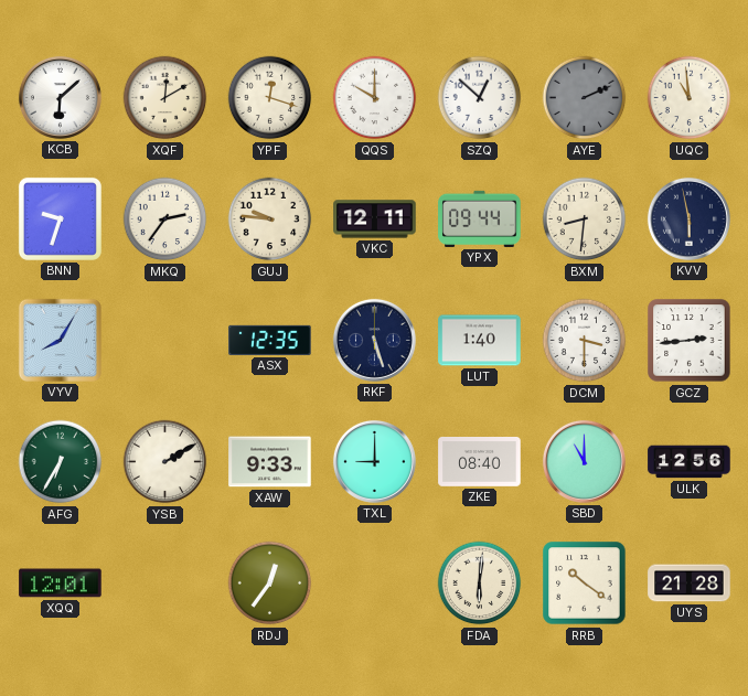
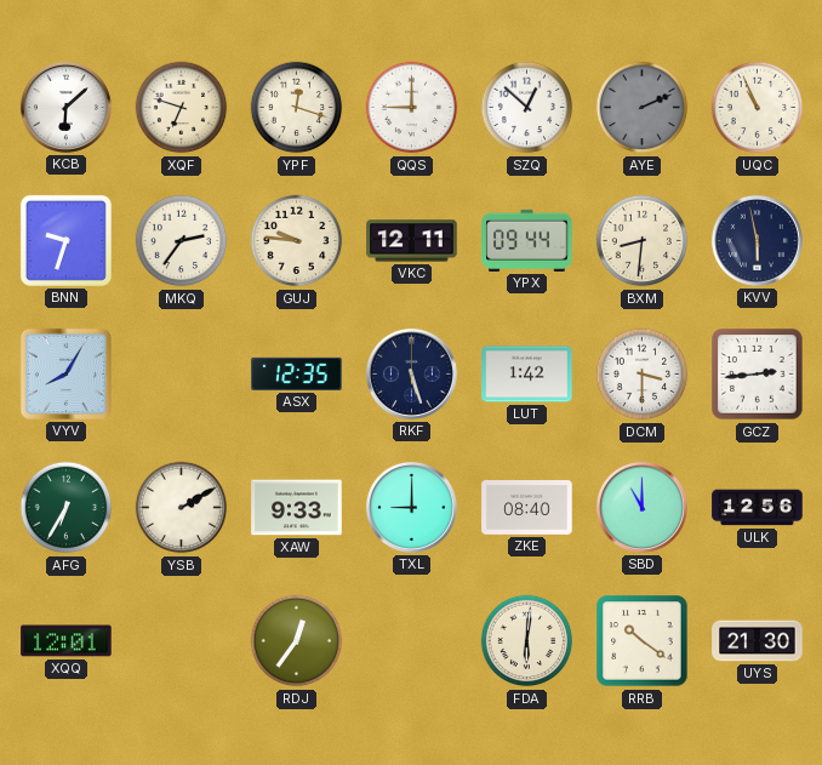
XQF: 12:10 -> 6:48
QQS: 10:00 -> 9:00
UQC: 10:59 -> 10:56
LUT: 1:40 -> 1:42
UYS: 21:28 -> 21:30
